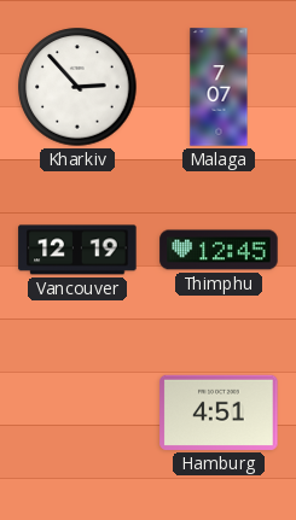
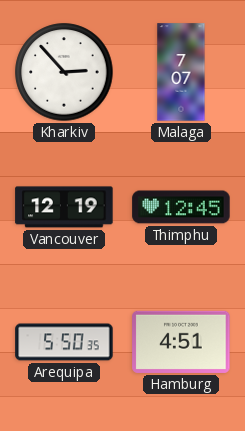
Arequipa: none -> 5:50
